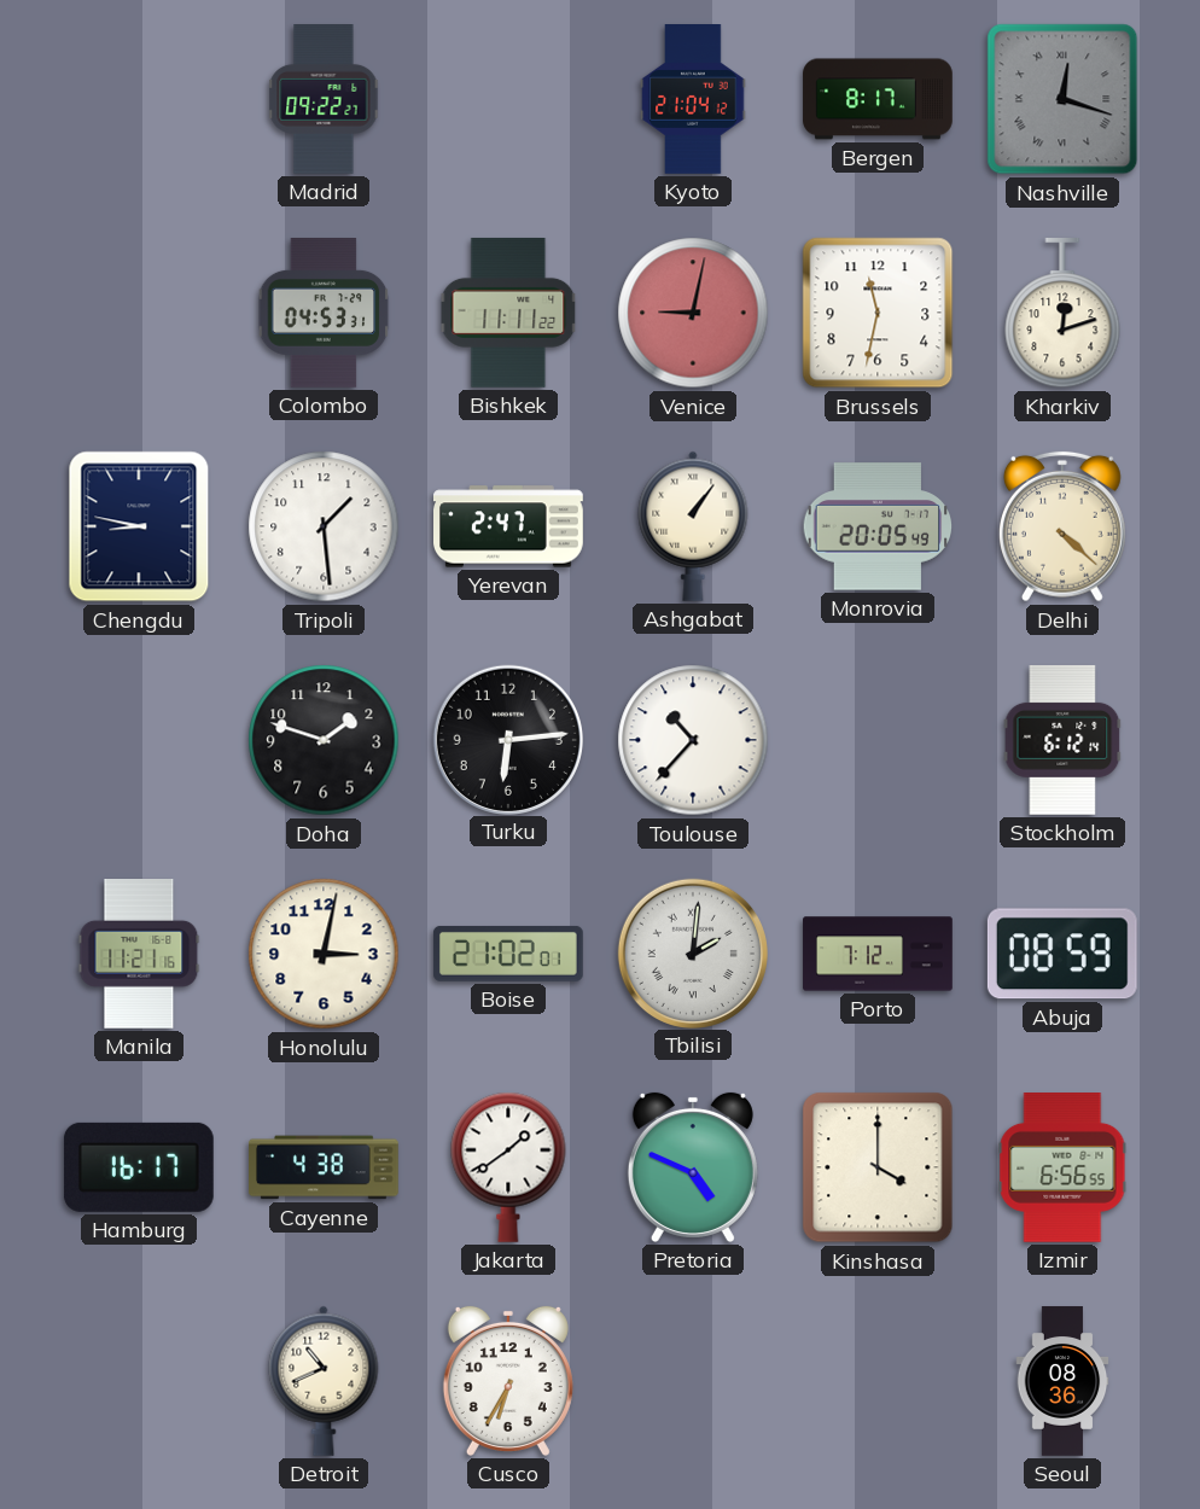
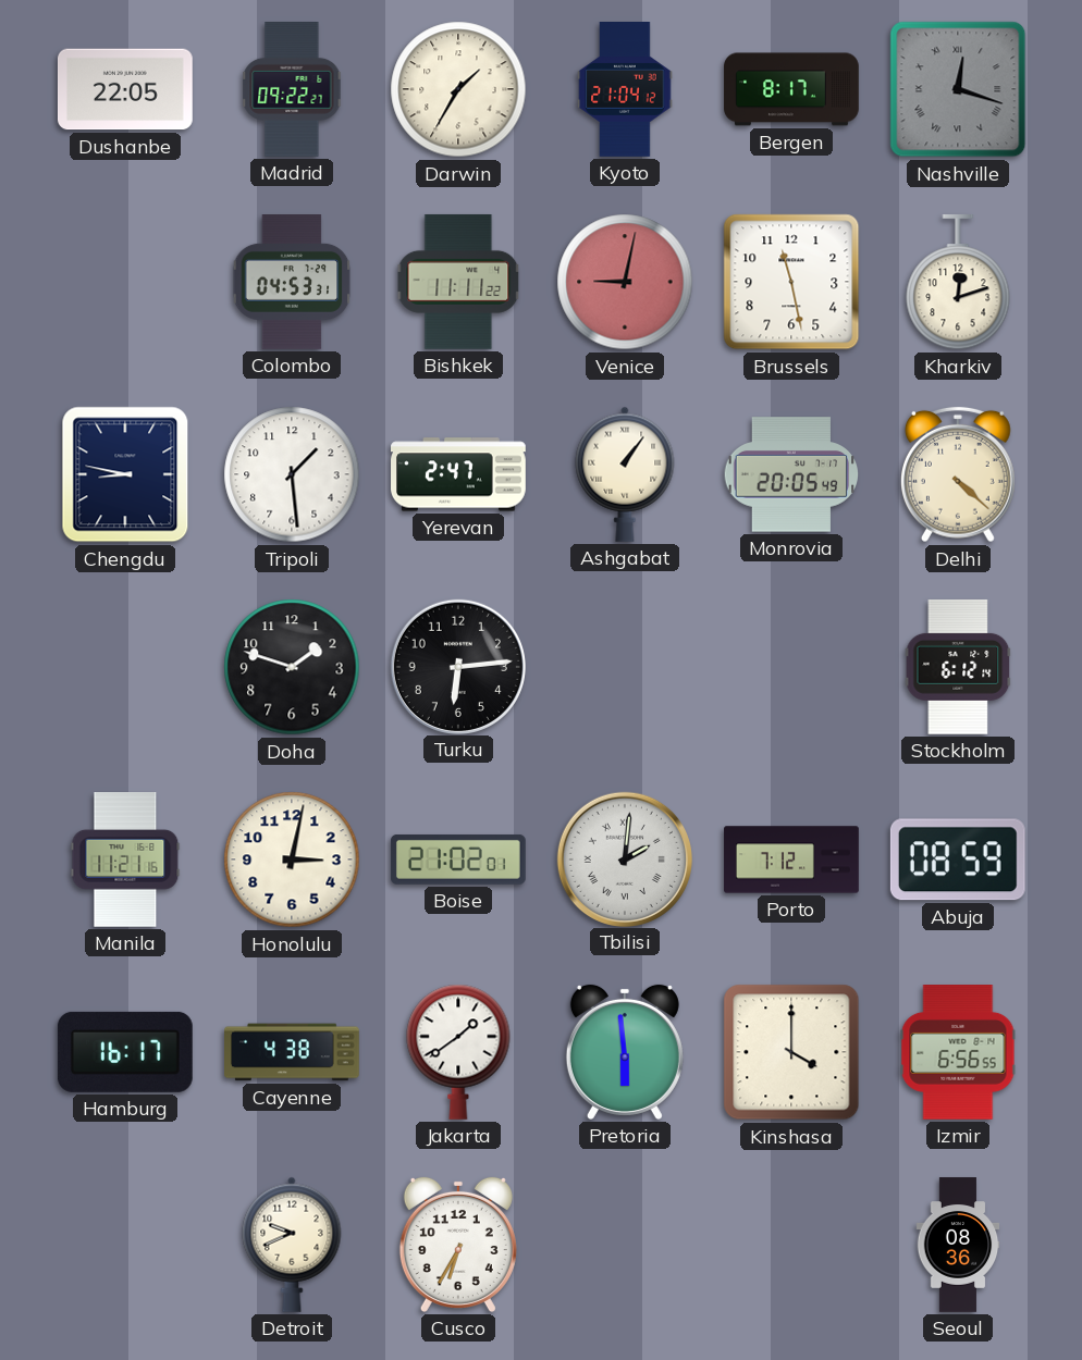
Dushanbe: none -> 22:05
Darwin: none -> 1:35
Brussels: 11:32 -> 11:28
Toulouse: 10:37 -> none
Pretoria: 4:49 -> 5:59
Detroit: 10:41 -> 9:41
